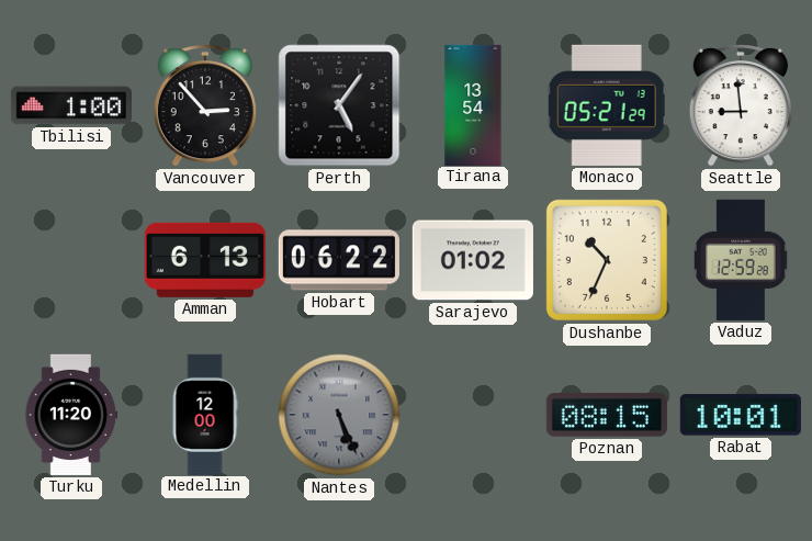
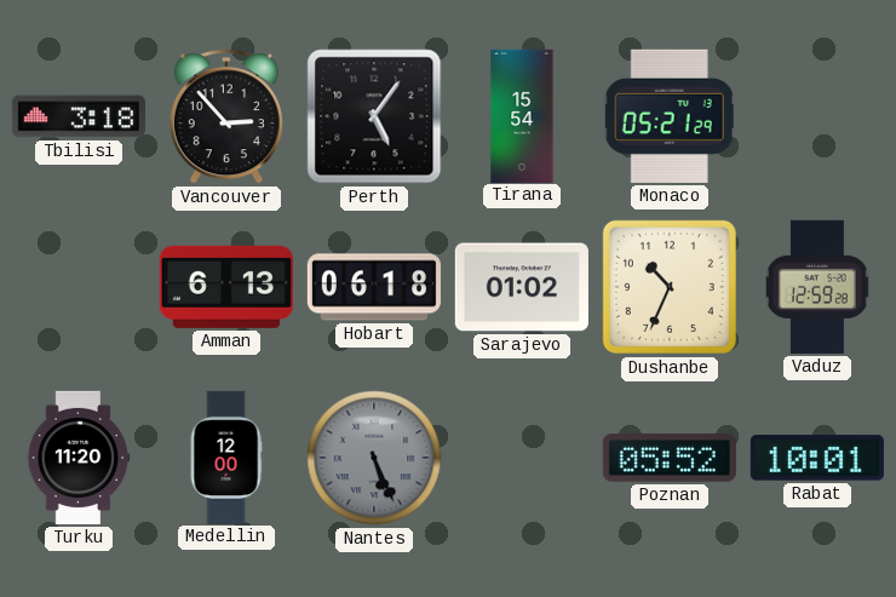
Tbilisi: 1:00 -> 3:18
Tirana: 13:54 -> 15:54
Seattle: 8:59 -> none
Hobart: 06:22 -> 06:18
Poznan: 08:15 -> 05:52
